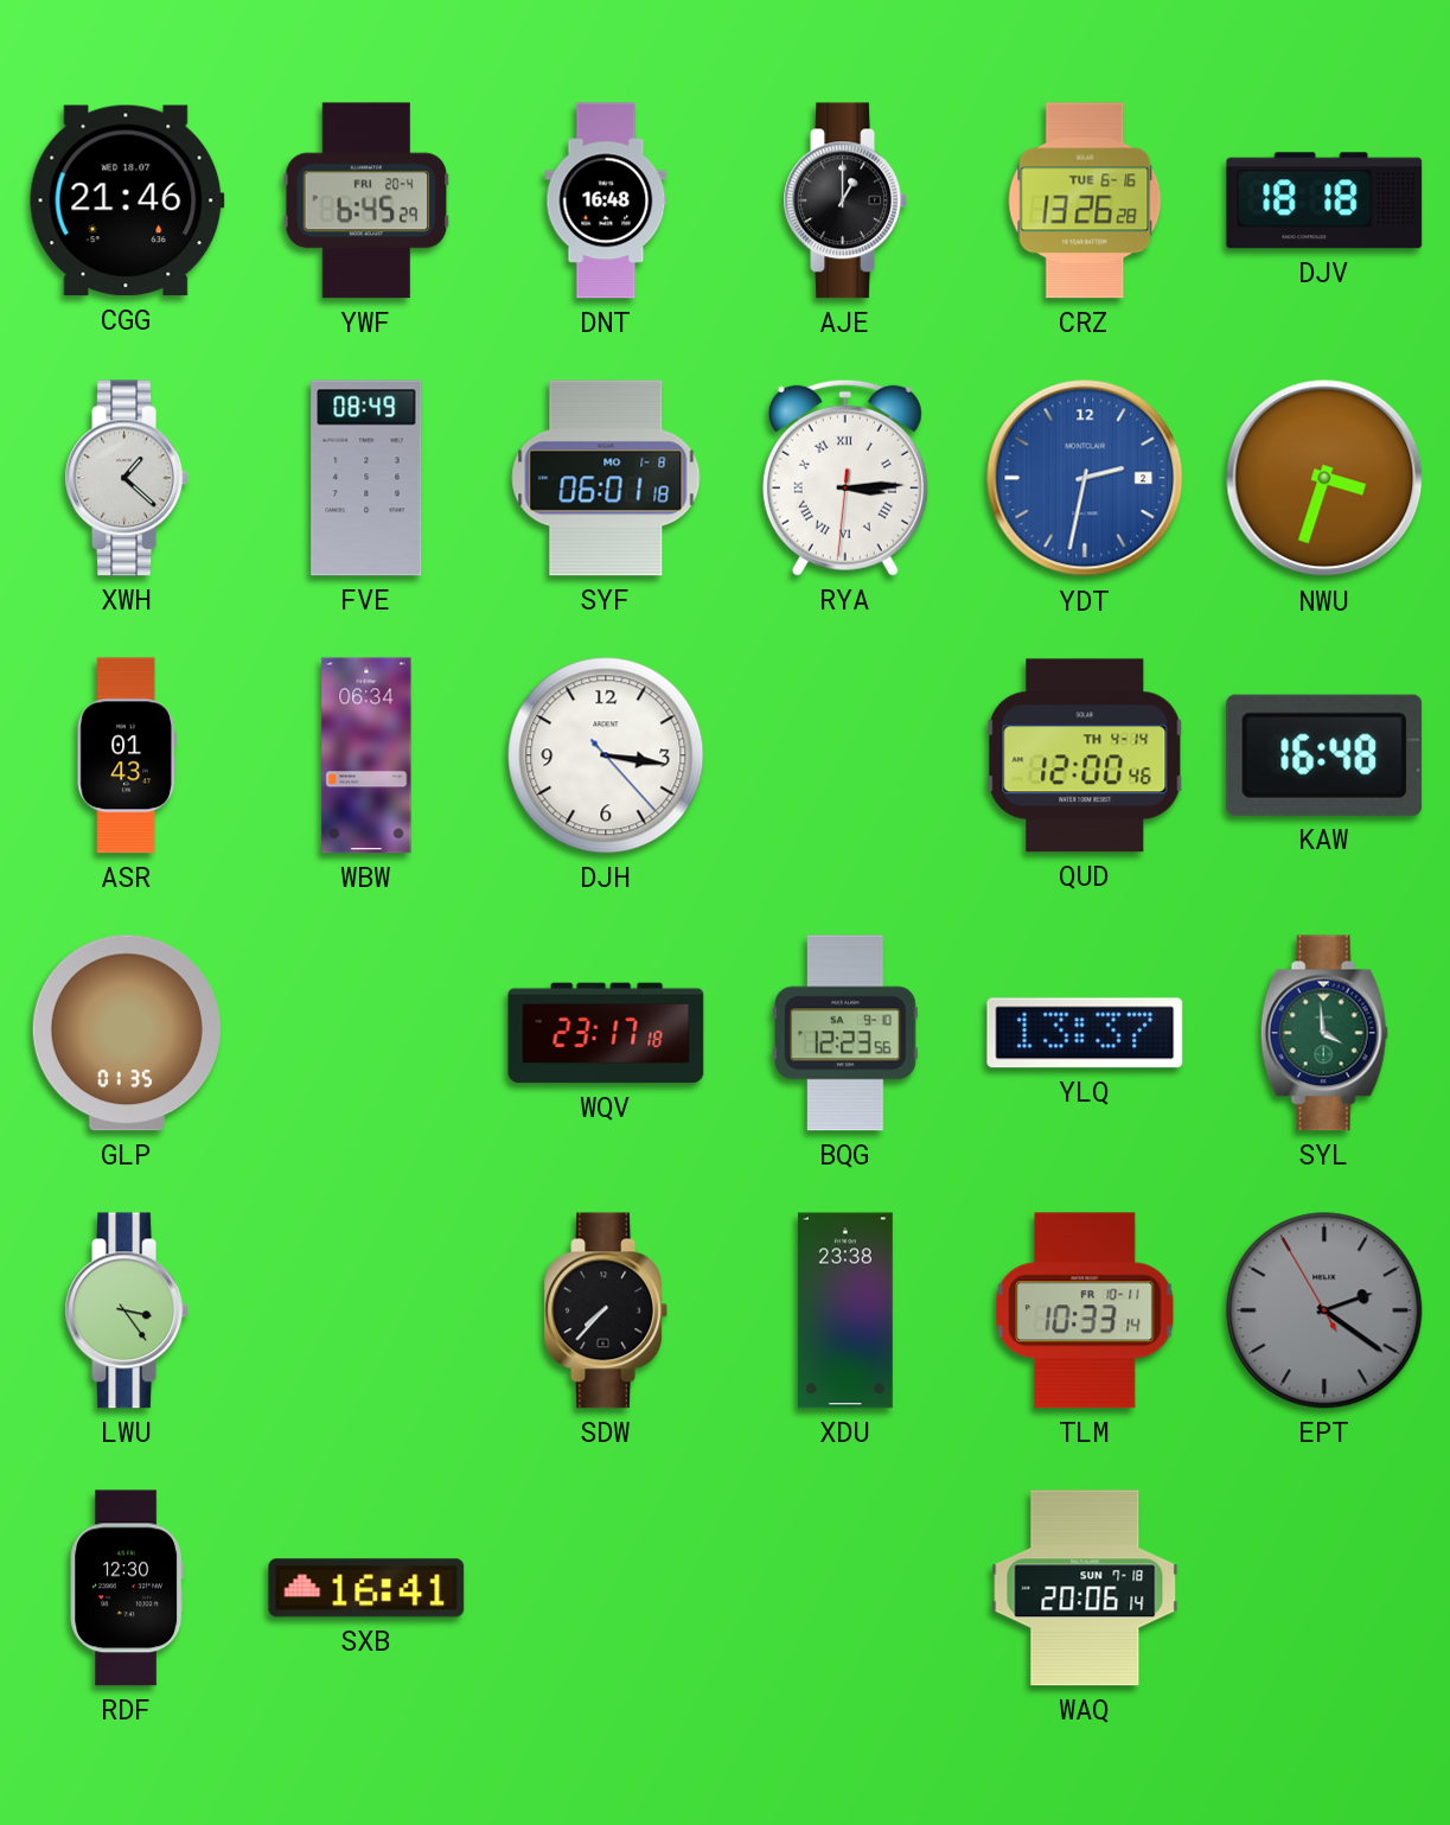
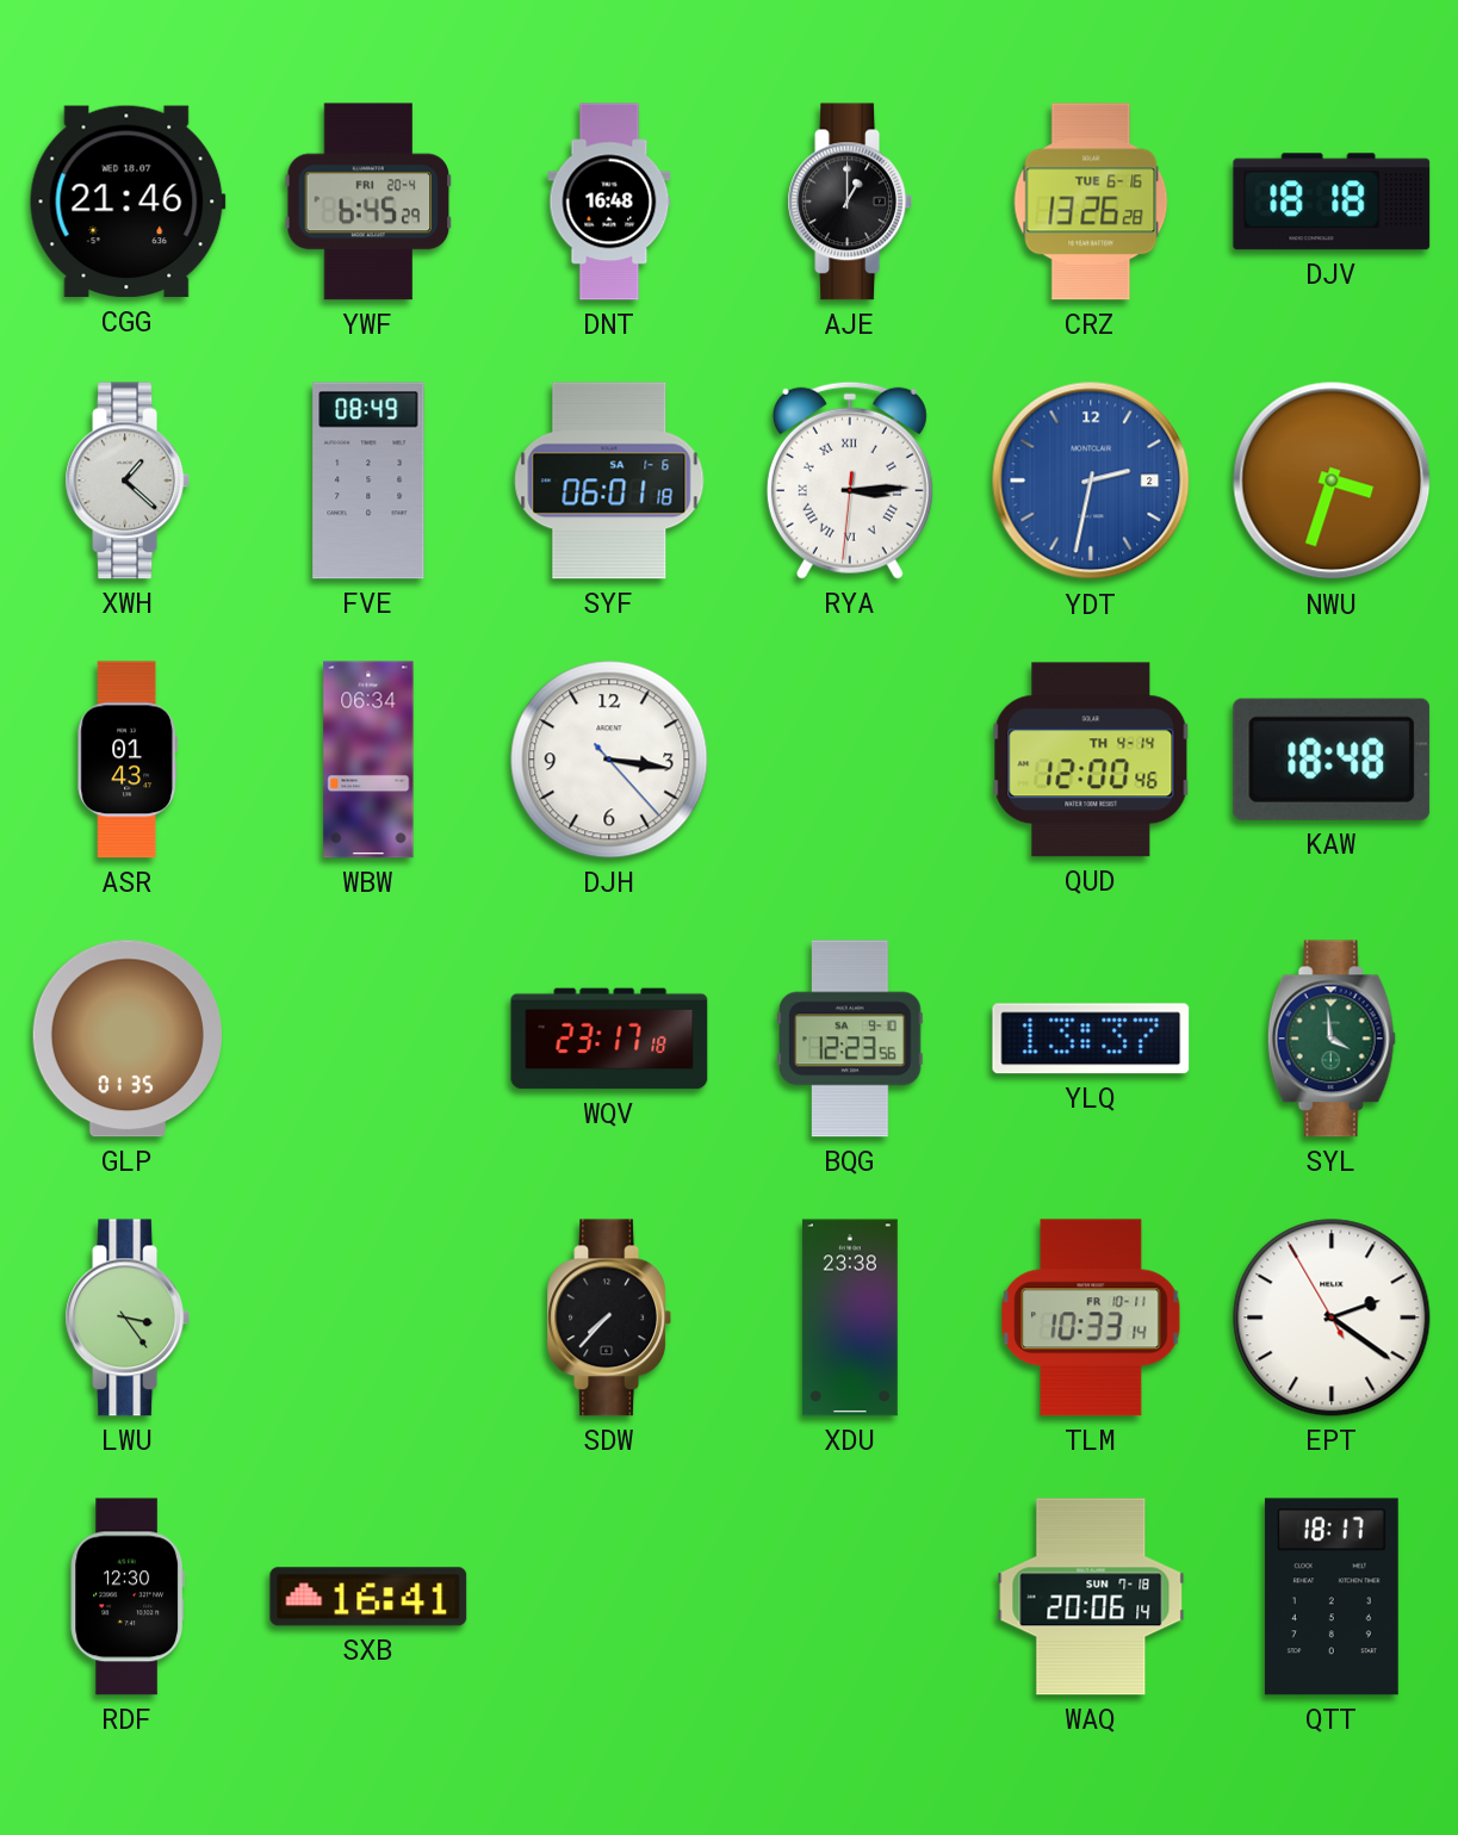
SYF date: MO 1-8 -> SA 1-6
KAW: 16:48 -> 18:48
EPT dial: grey -> white
QTT: none -> 18:17
